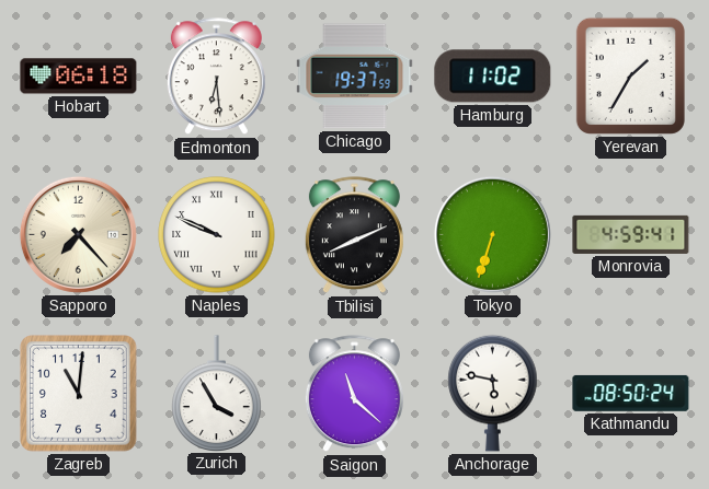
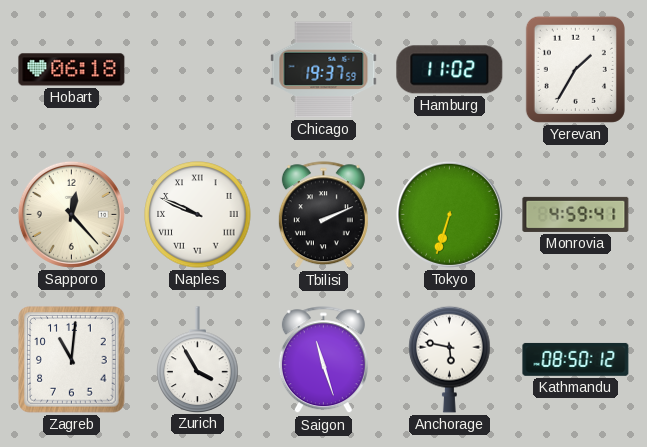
Edmonton: 6:29 -> none
Sapporo: 7:23 -> 12:23
Tbilisi: 8:11 -> 2:11
Saigon: 11:22 -> 11:27
Kathmandu: 08:50:24 -> 08:50:12
